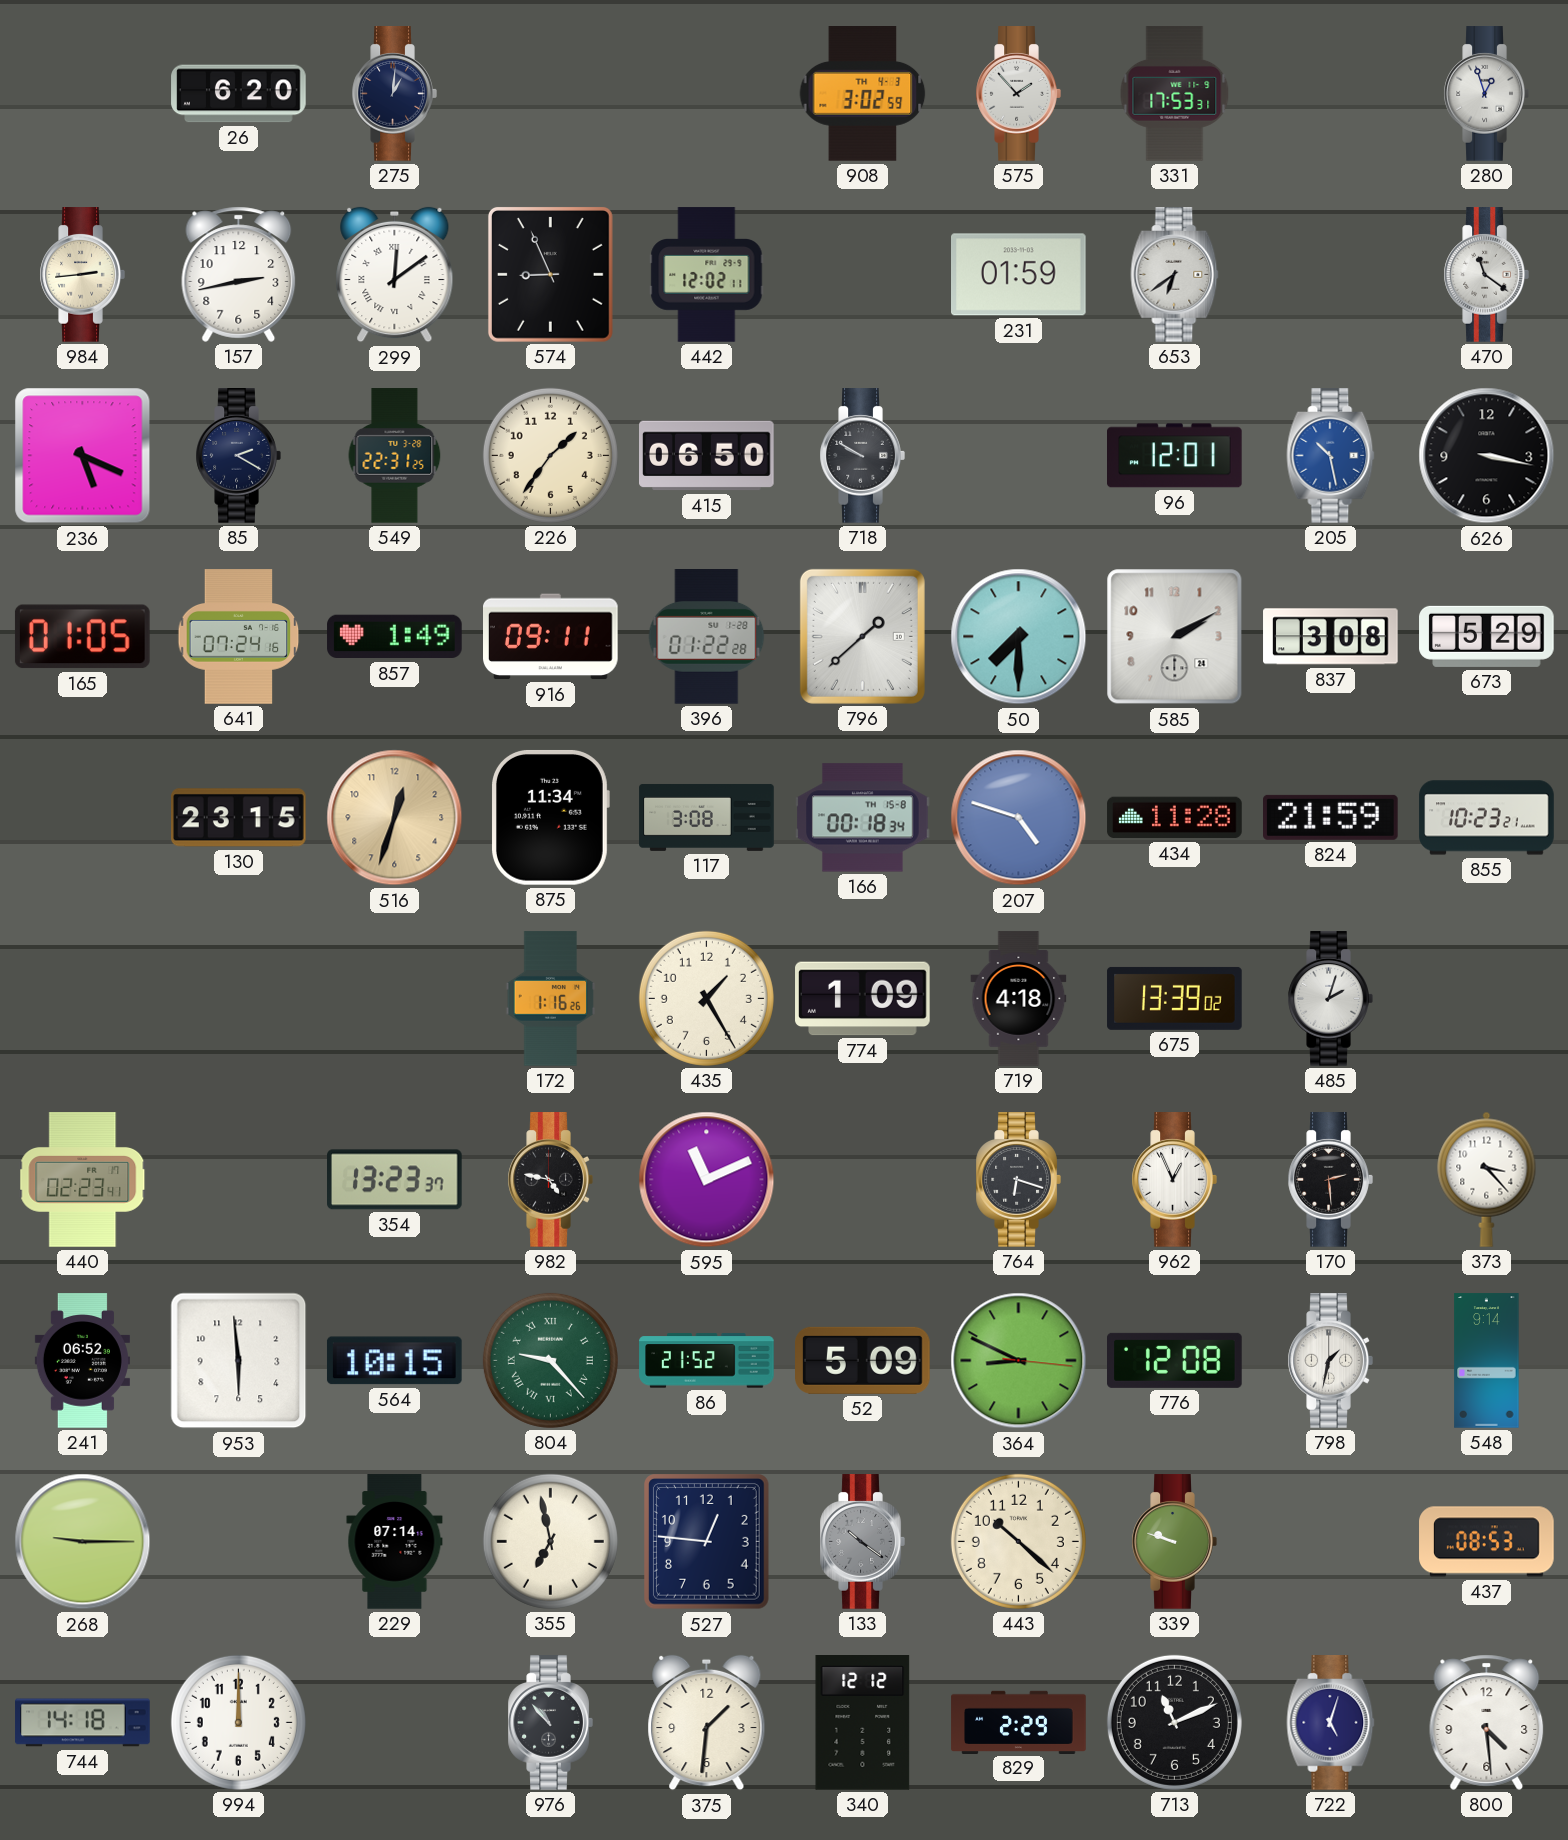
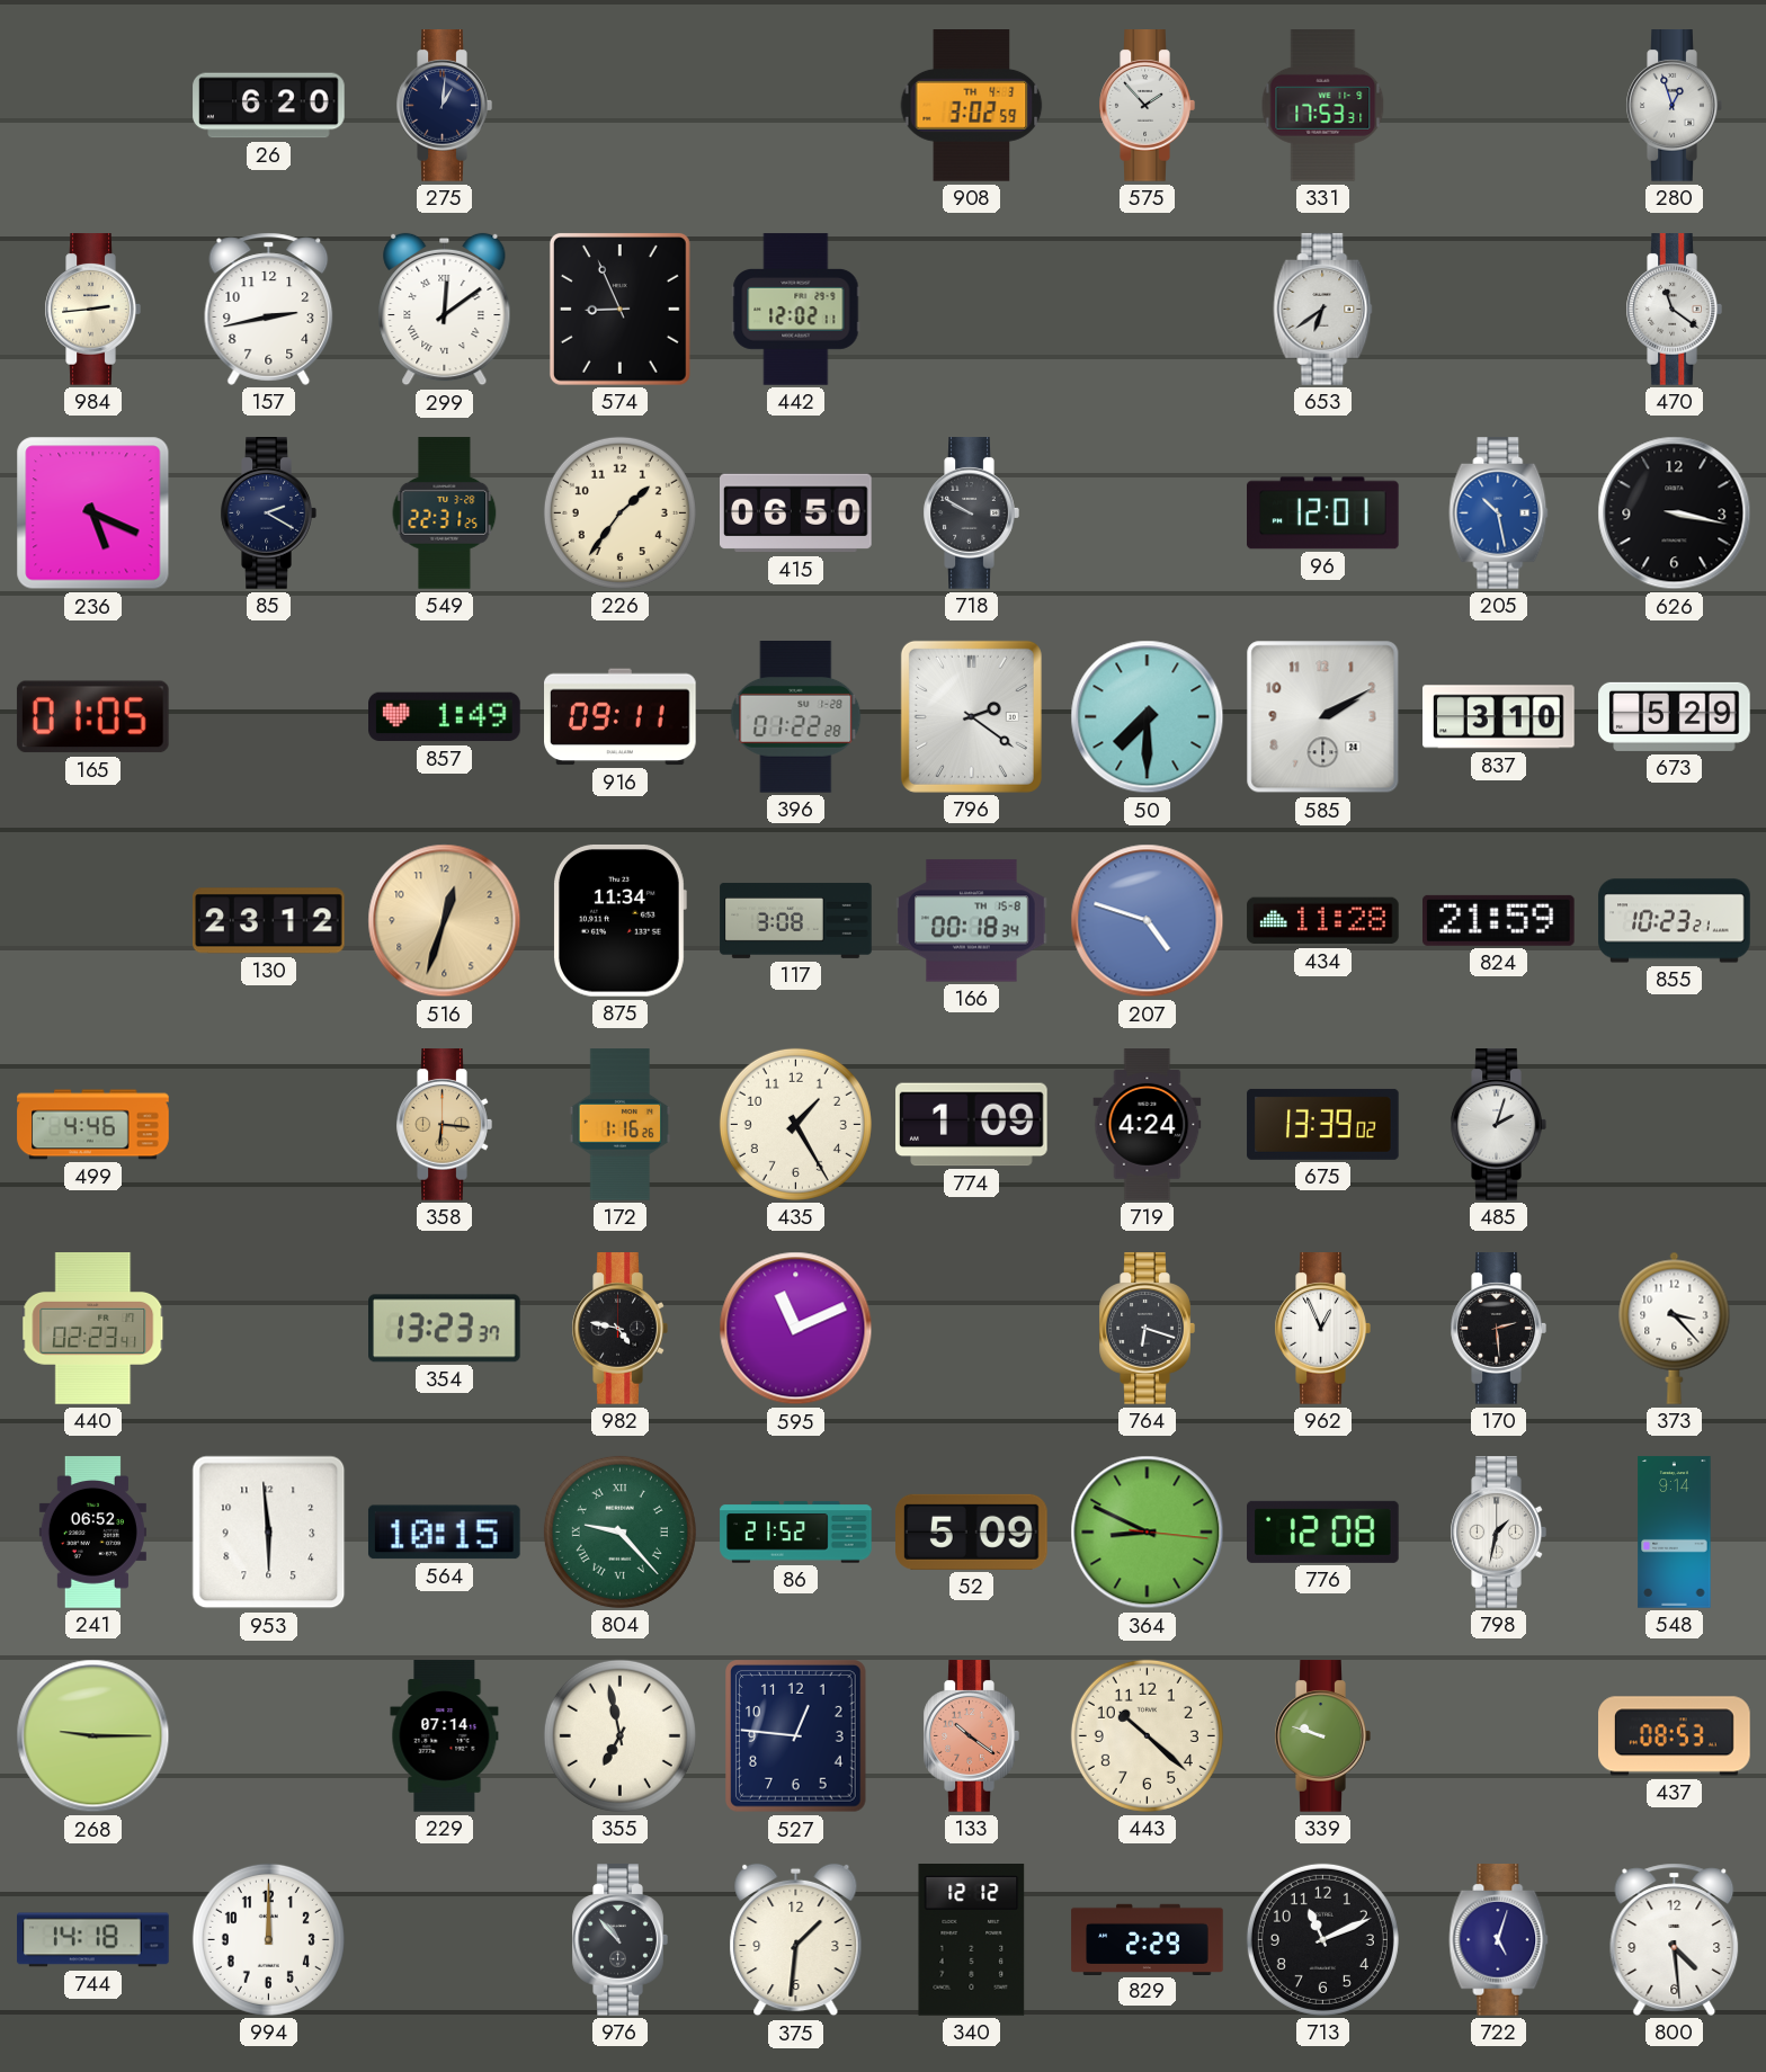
231: 01:59 -> none
641: 07:24 -> none
796: 1:38 -> 2:21
837: 3:08 -> 3:10
130: 23:15 -> 23:12
499: none -> 4:46
358: none -> 6:16
719: 4:18 -> 4:24
133 dial: grey -> salmon
